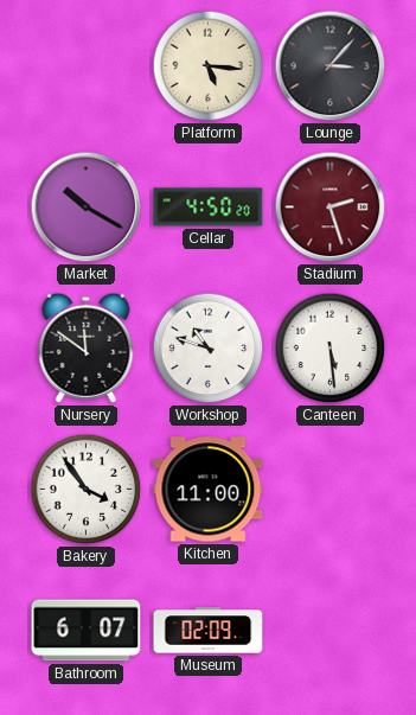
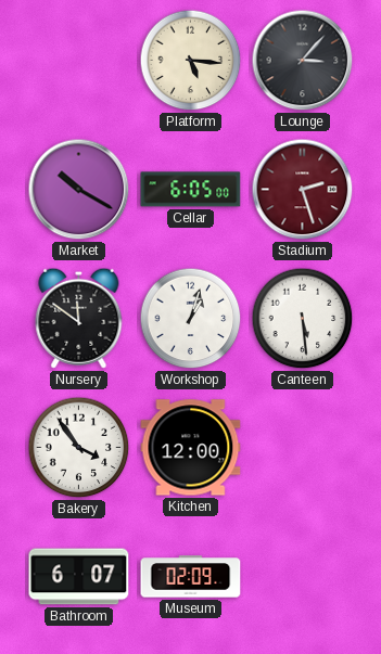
Cellar: 4:50 -> 6:05
Workshop: 10:48 -> 1:03
Kitchen: 11:00 -> 12:00
